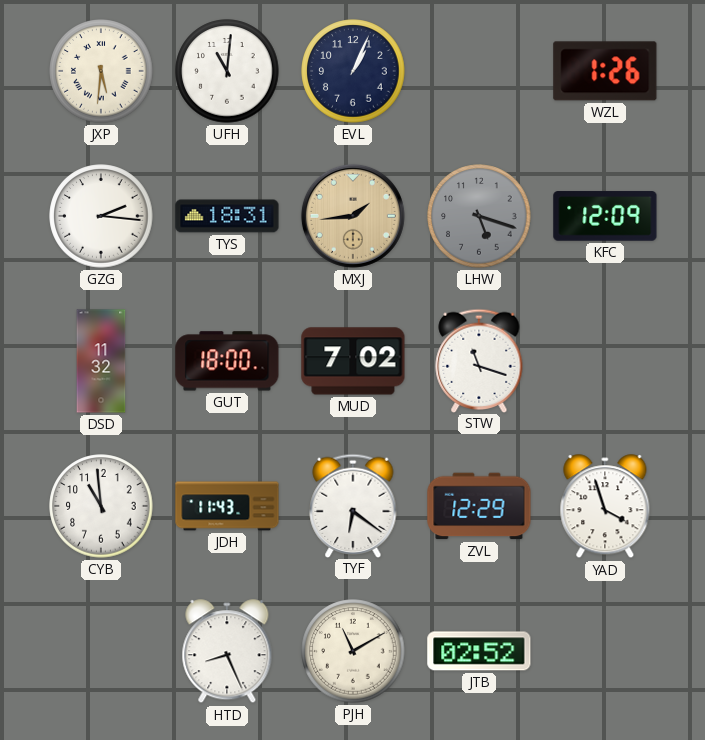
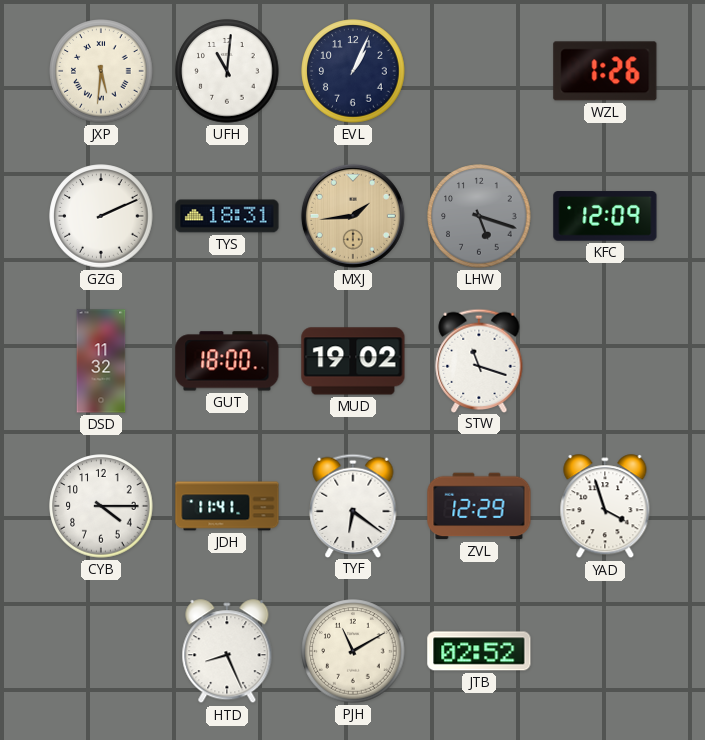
GZG: 2:16 -> 2:11
MUD: 7:02 -> 19:02
CYB: 10:59 -> 4:15
JDH: 11:43 -> 11:41
